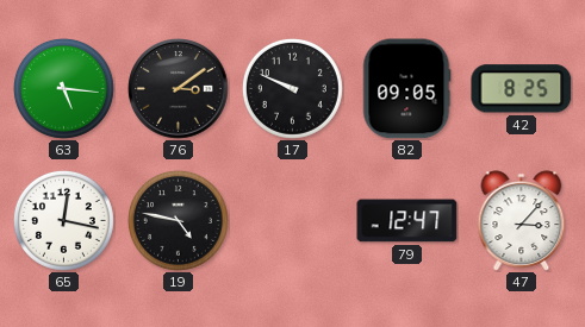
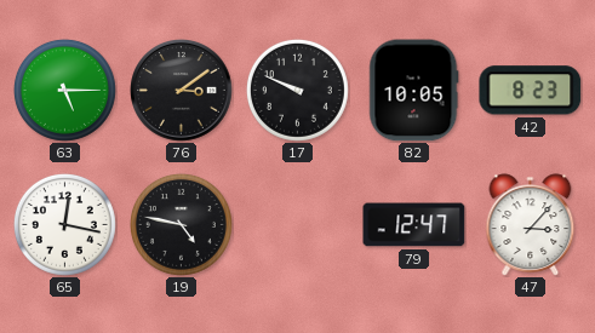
63: 5:16 -> 5:15
82: 09:05 -> 10:05
42: 8:25 -> 8:23
